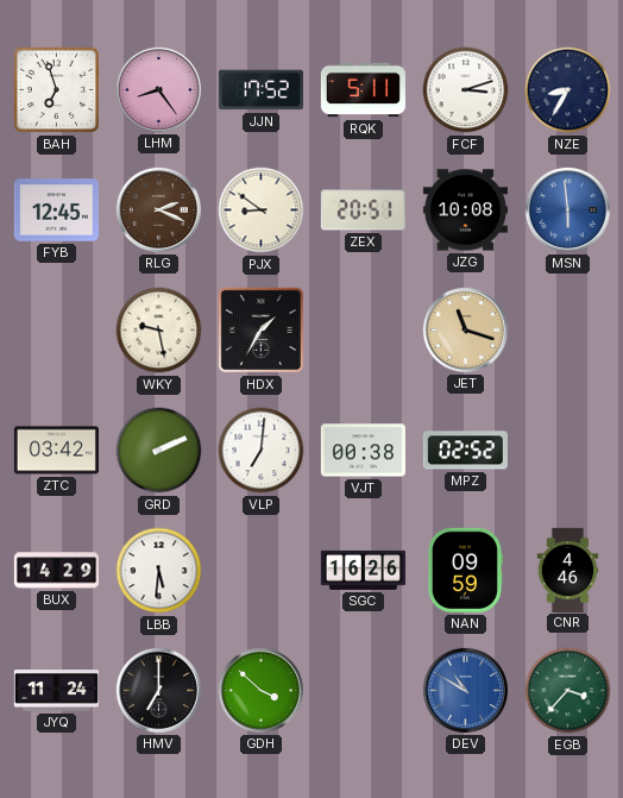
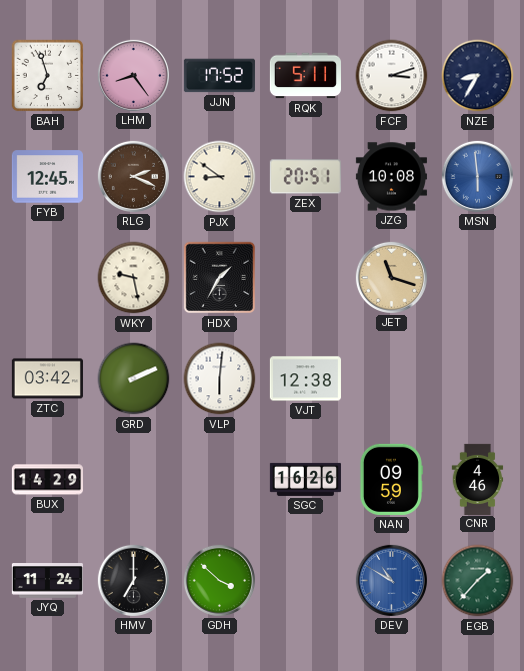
VLP: 7:01 -> 6:01
VJT: 00:38 -> 12:38
MPZ: 02:52 -> none
LBB: 5:31 -> none
EGB: 3:37 -> 1:37
